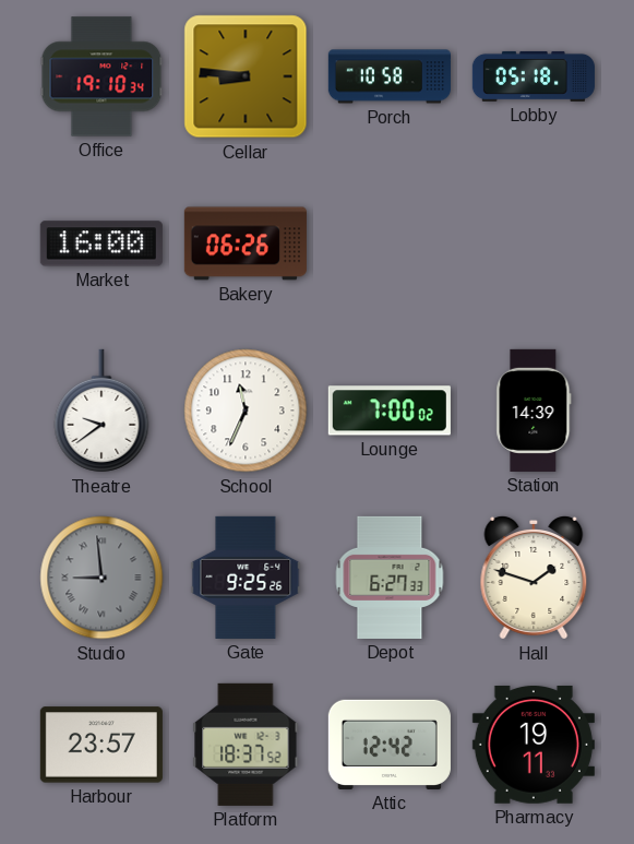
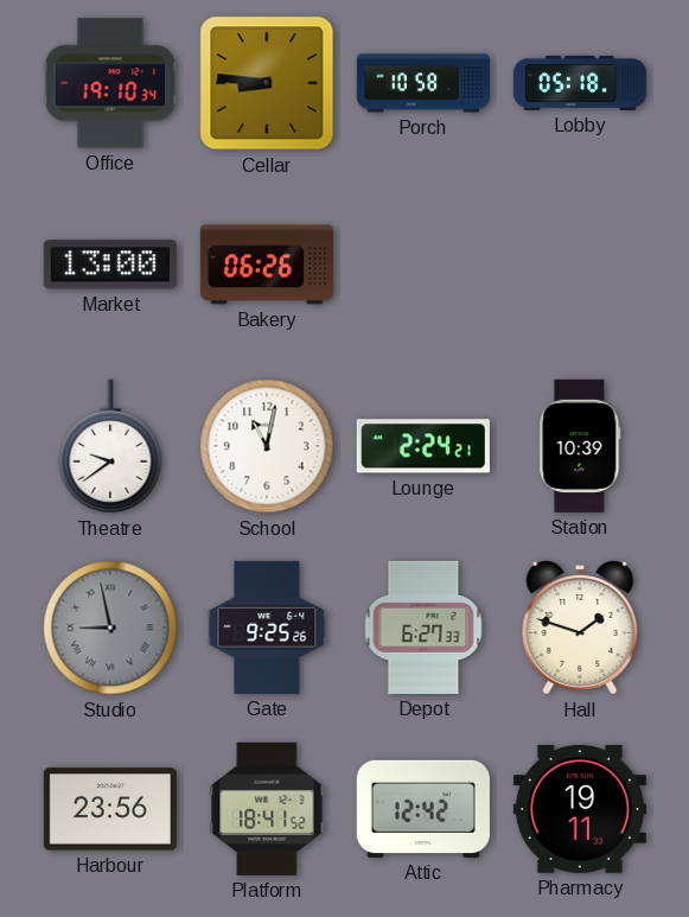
Market: 16:00 -> 13:00
School: 11:34 -> 11:02
Lounge: 7:00 -> 2:24
Station: 14:39 -> 10:39
Studio: 8:59 -> 8:58
Harbour: 23:57 -> 23:56
Platform: 18:37 -> 18:41
